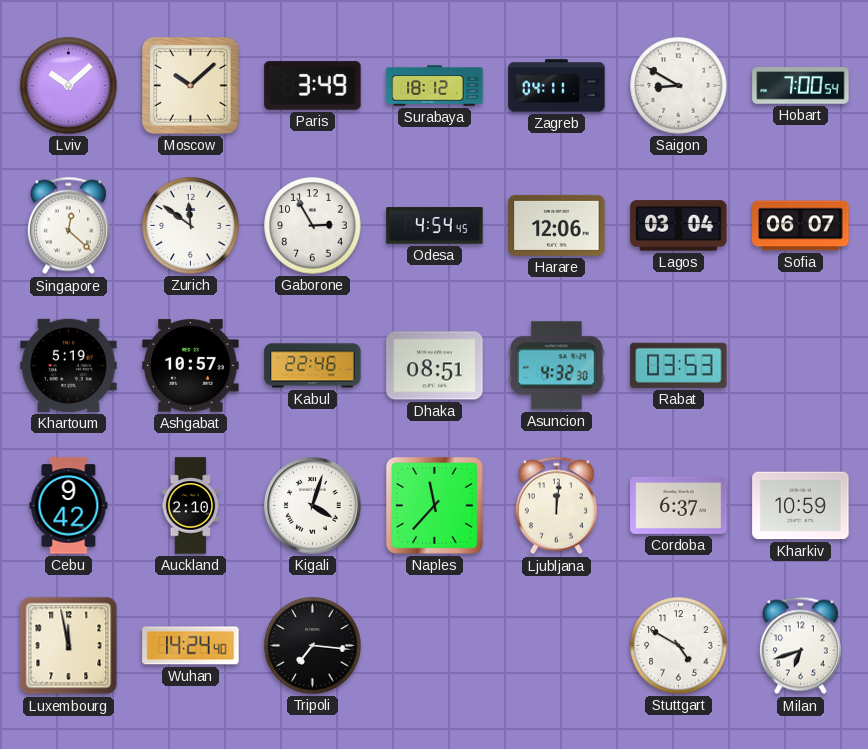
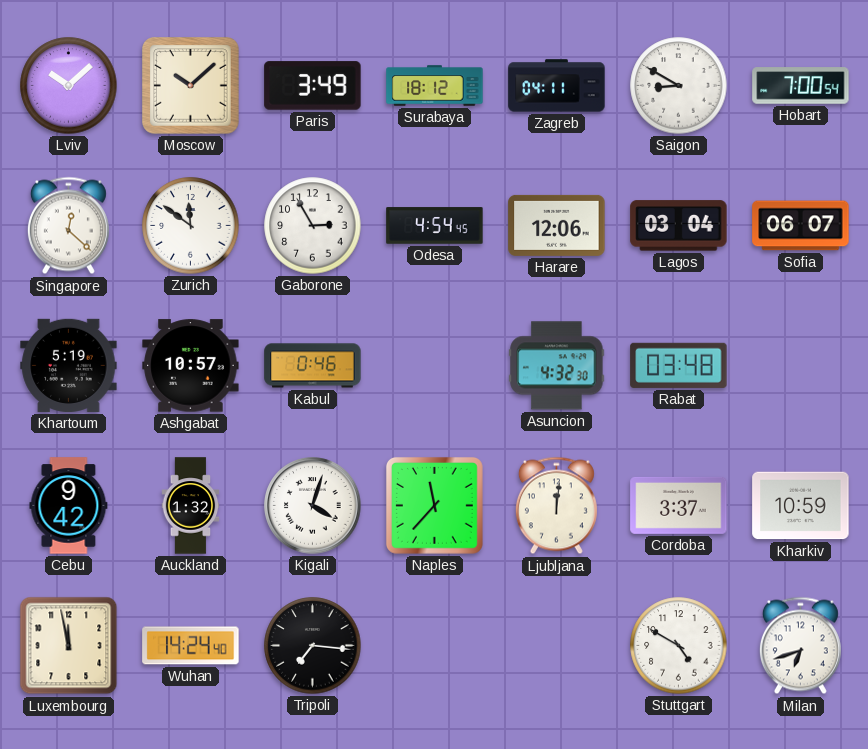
Kabul: 22:46 -> 0:46
Dhaka: 08:51 -> none
Rabat: 03:53 -> 03:48
Auckland: 2:10 -> 1:32
Cordoba: 6:37 -> 3:37
